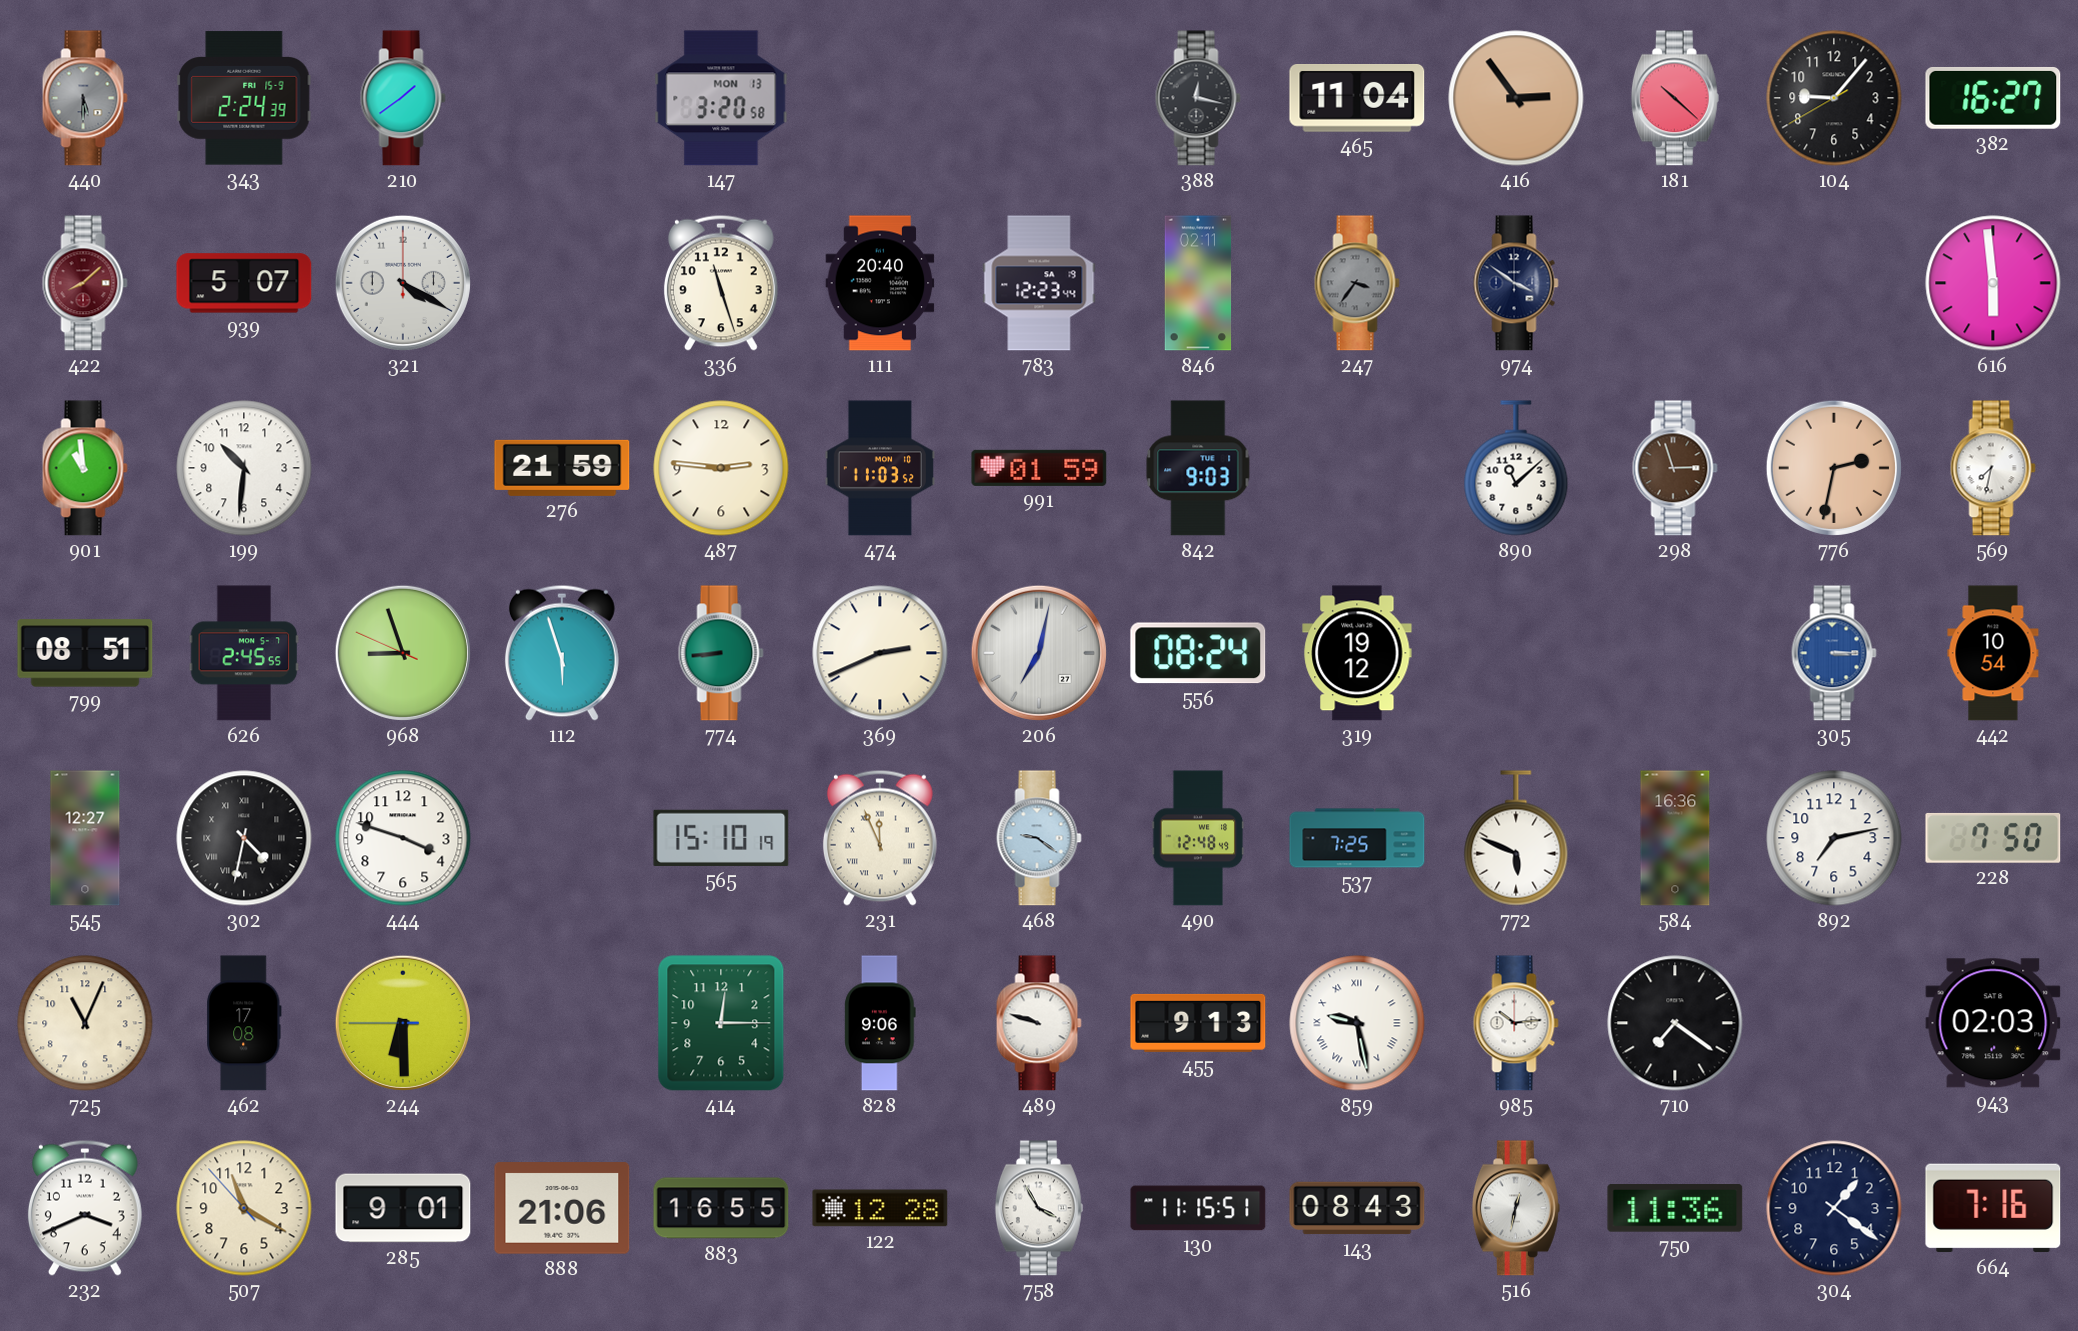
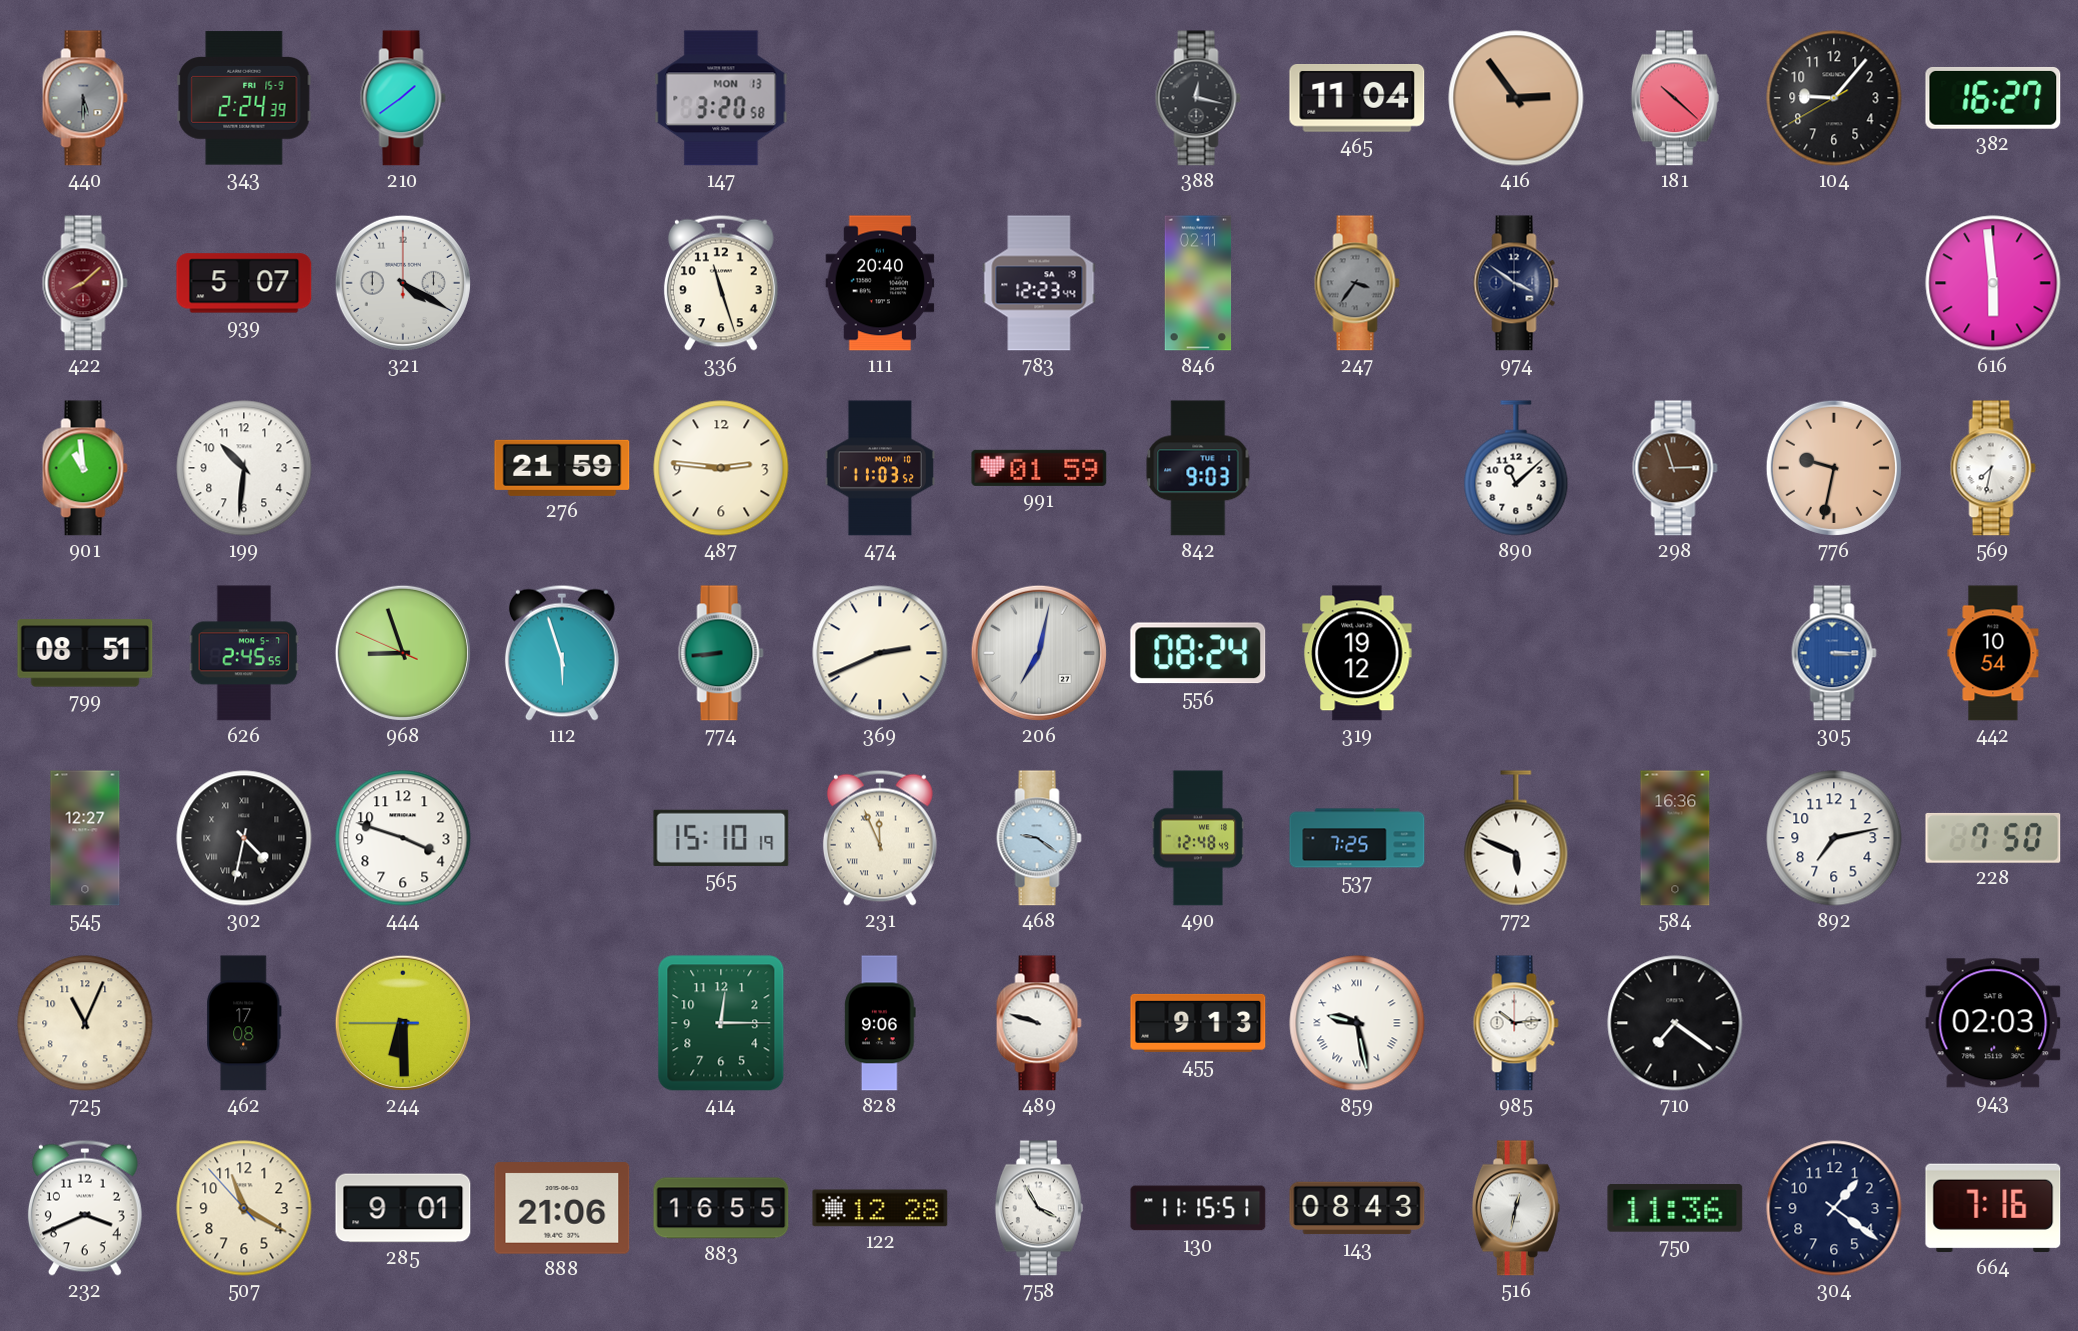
776: 2:32 -> 9:32
